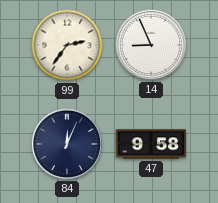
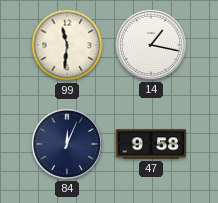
99: 2:36 -> 11:31
14: 8:56 -> 1:17
